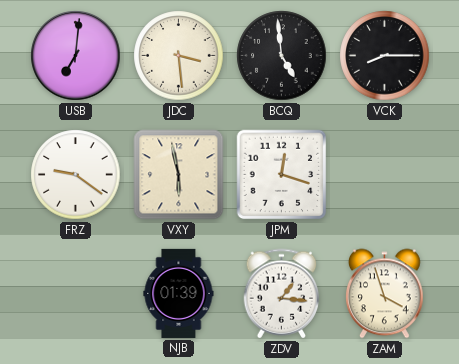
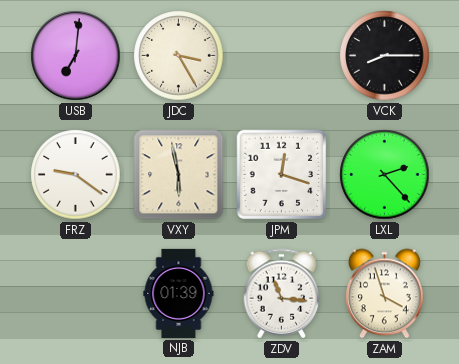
JDC: 3:29 -> 3:25
BCQ: 4:59 -> none
LXL: none -> 2:23
ZDV: 1:16 -> 11:16
